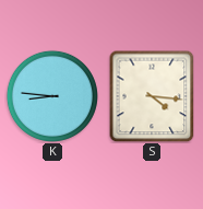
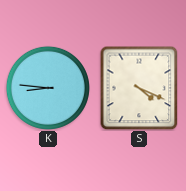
S: 4:16 -> 4:19
